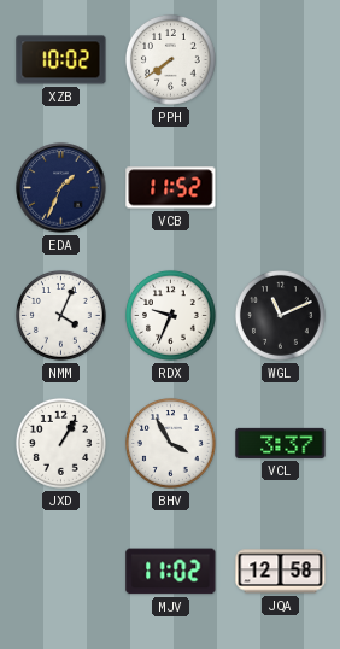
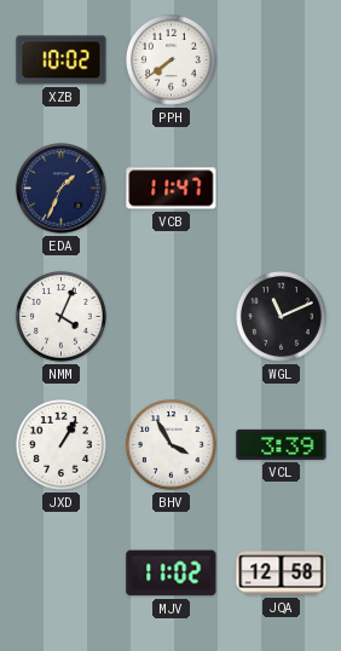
VCB: 11:52 -> 11:47
RDX: 9:34 -> none
VCL: 3:37 -> 3:39
